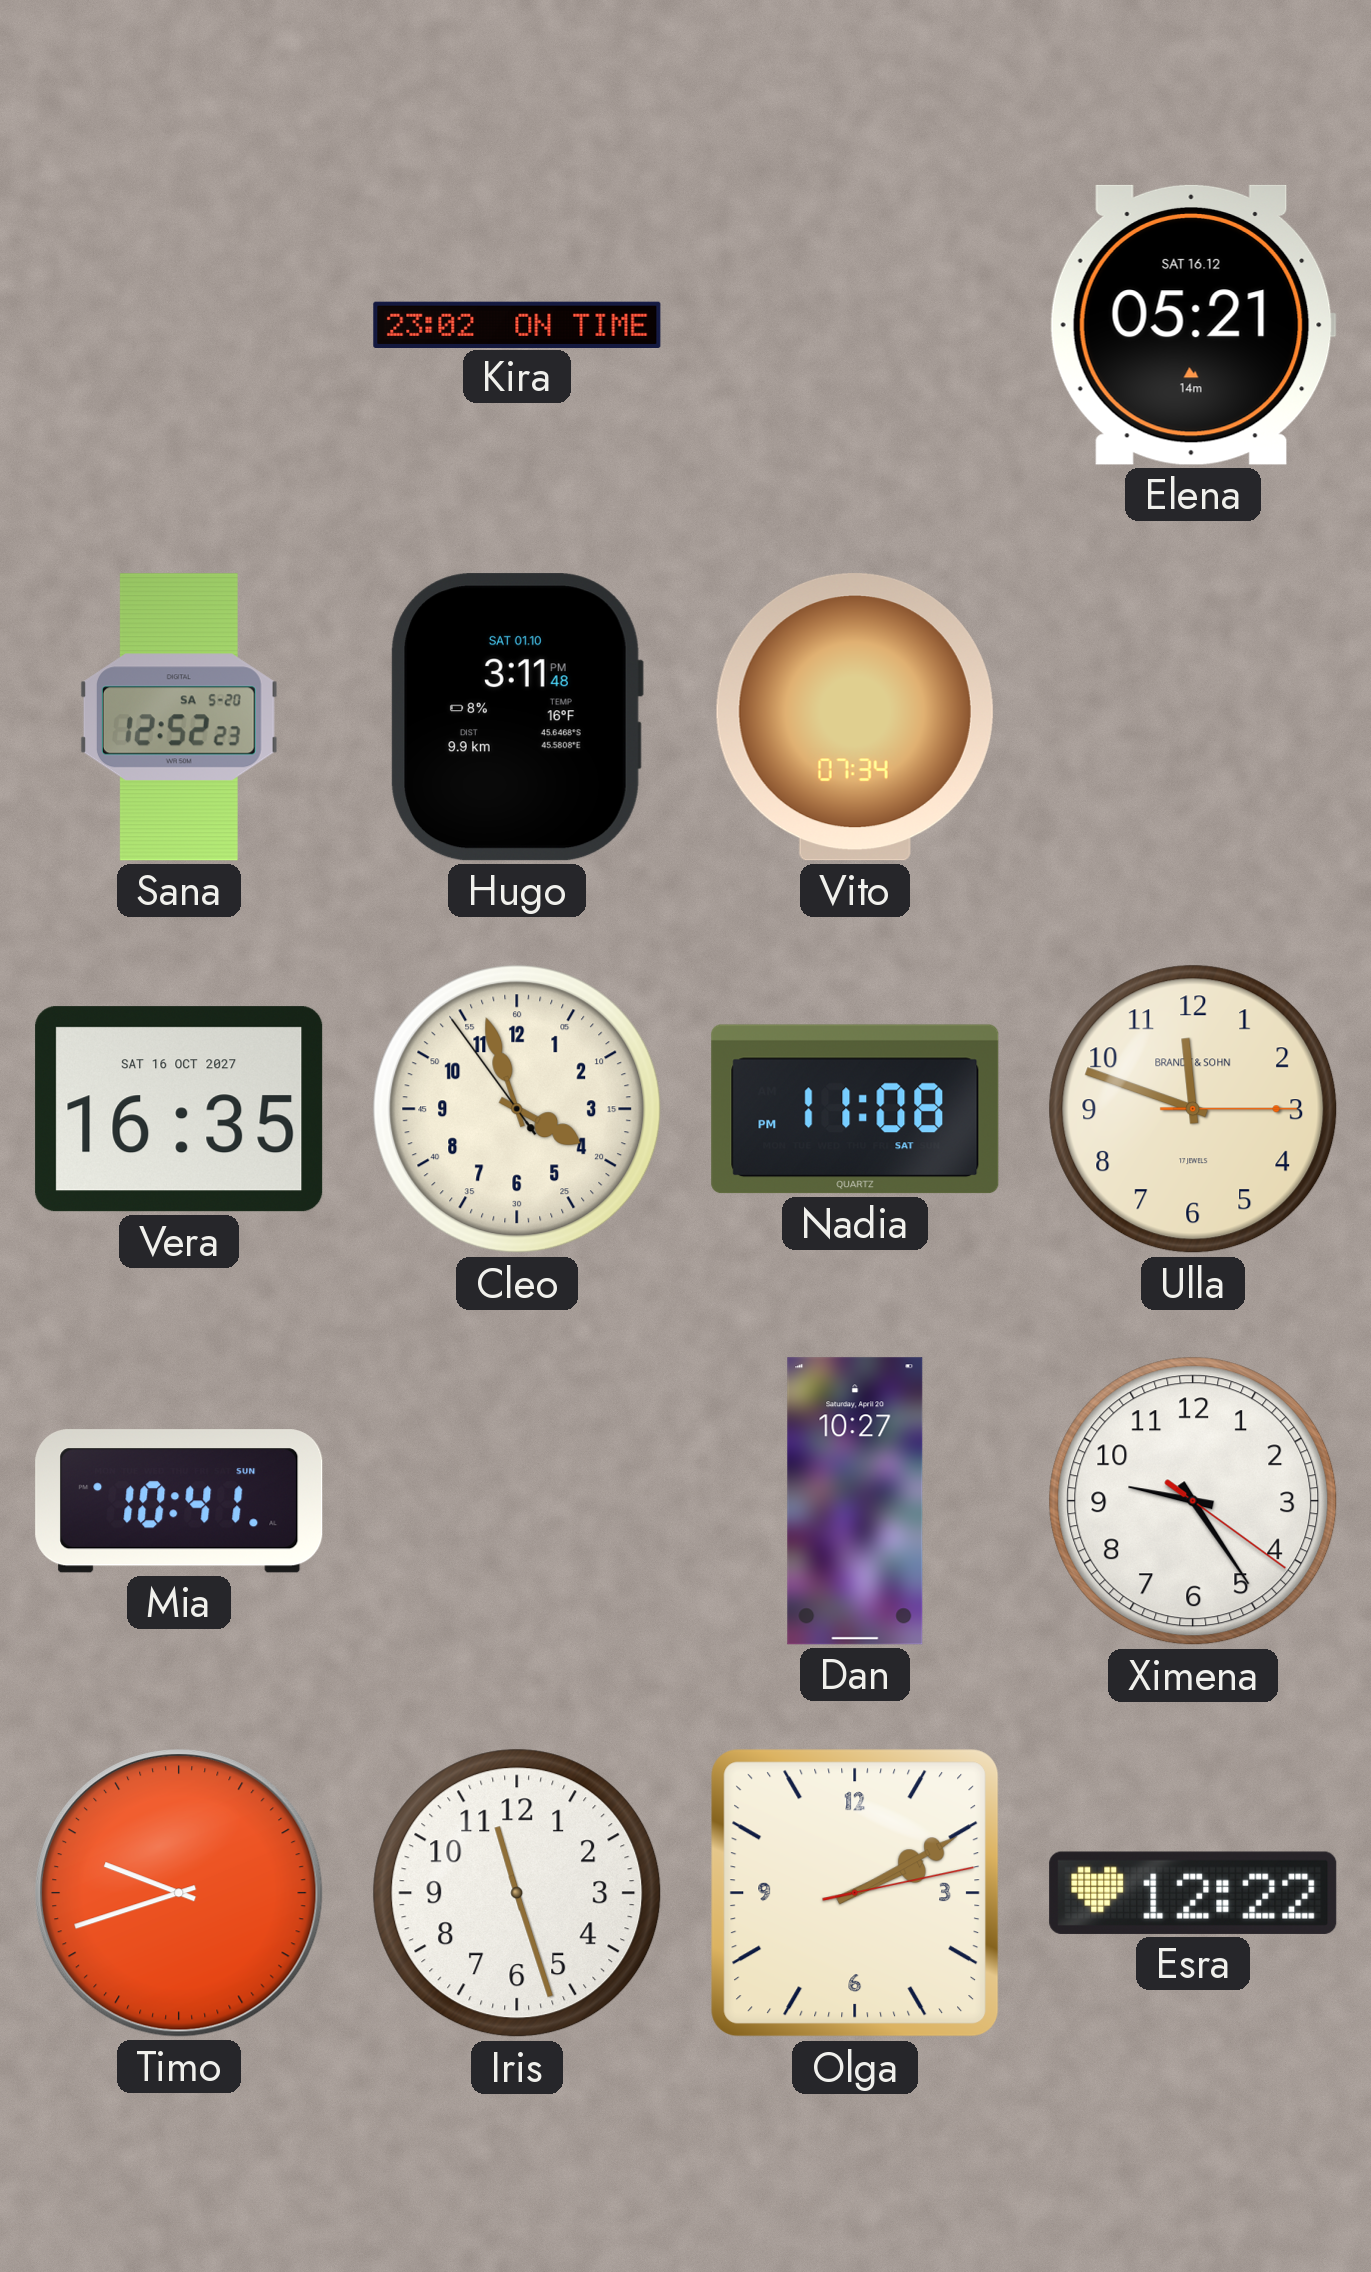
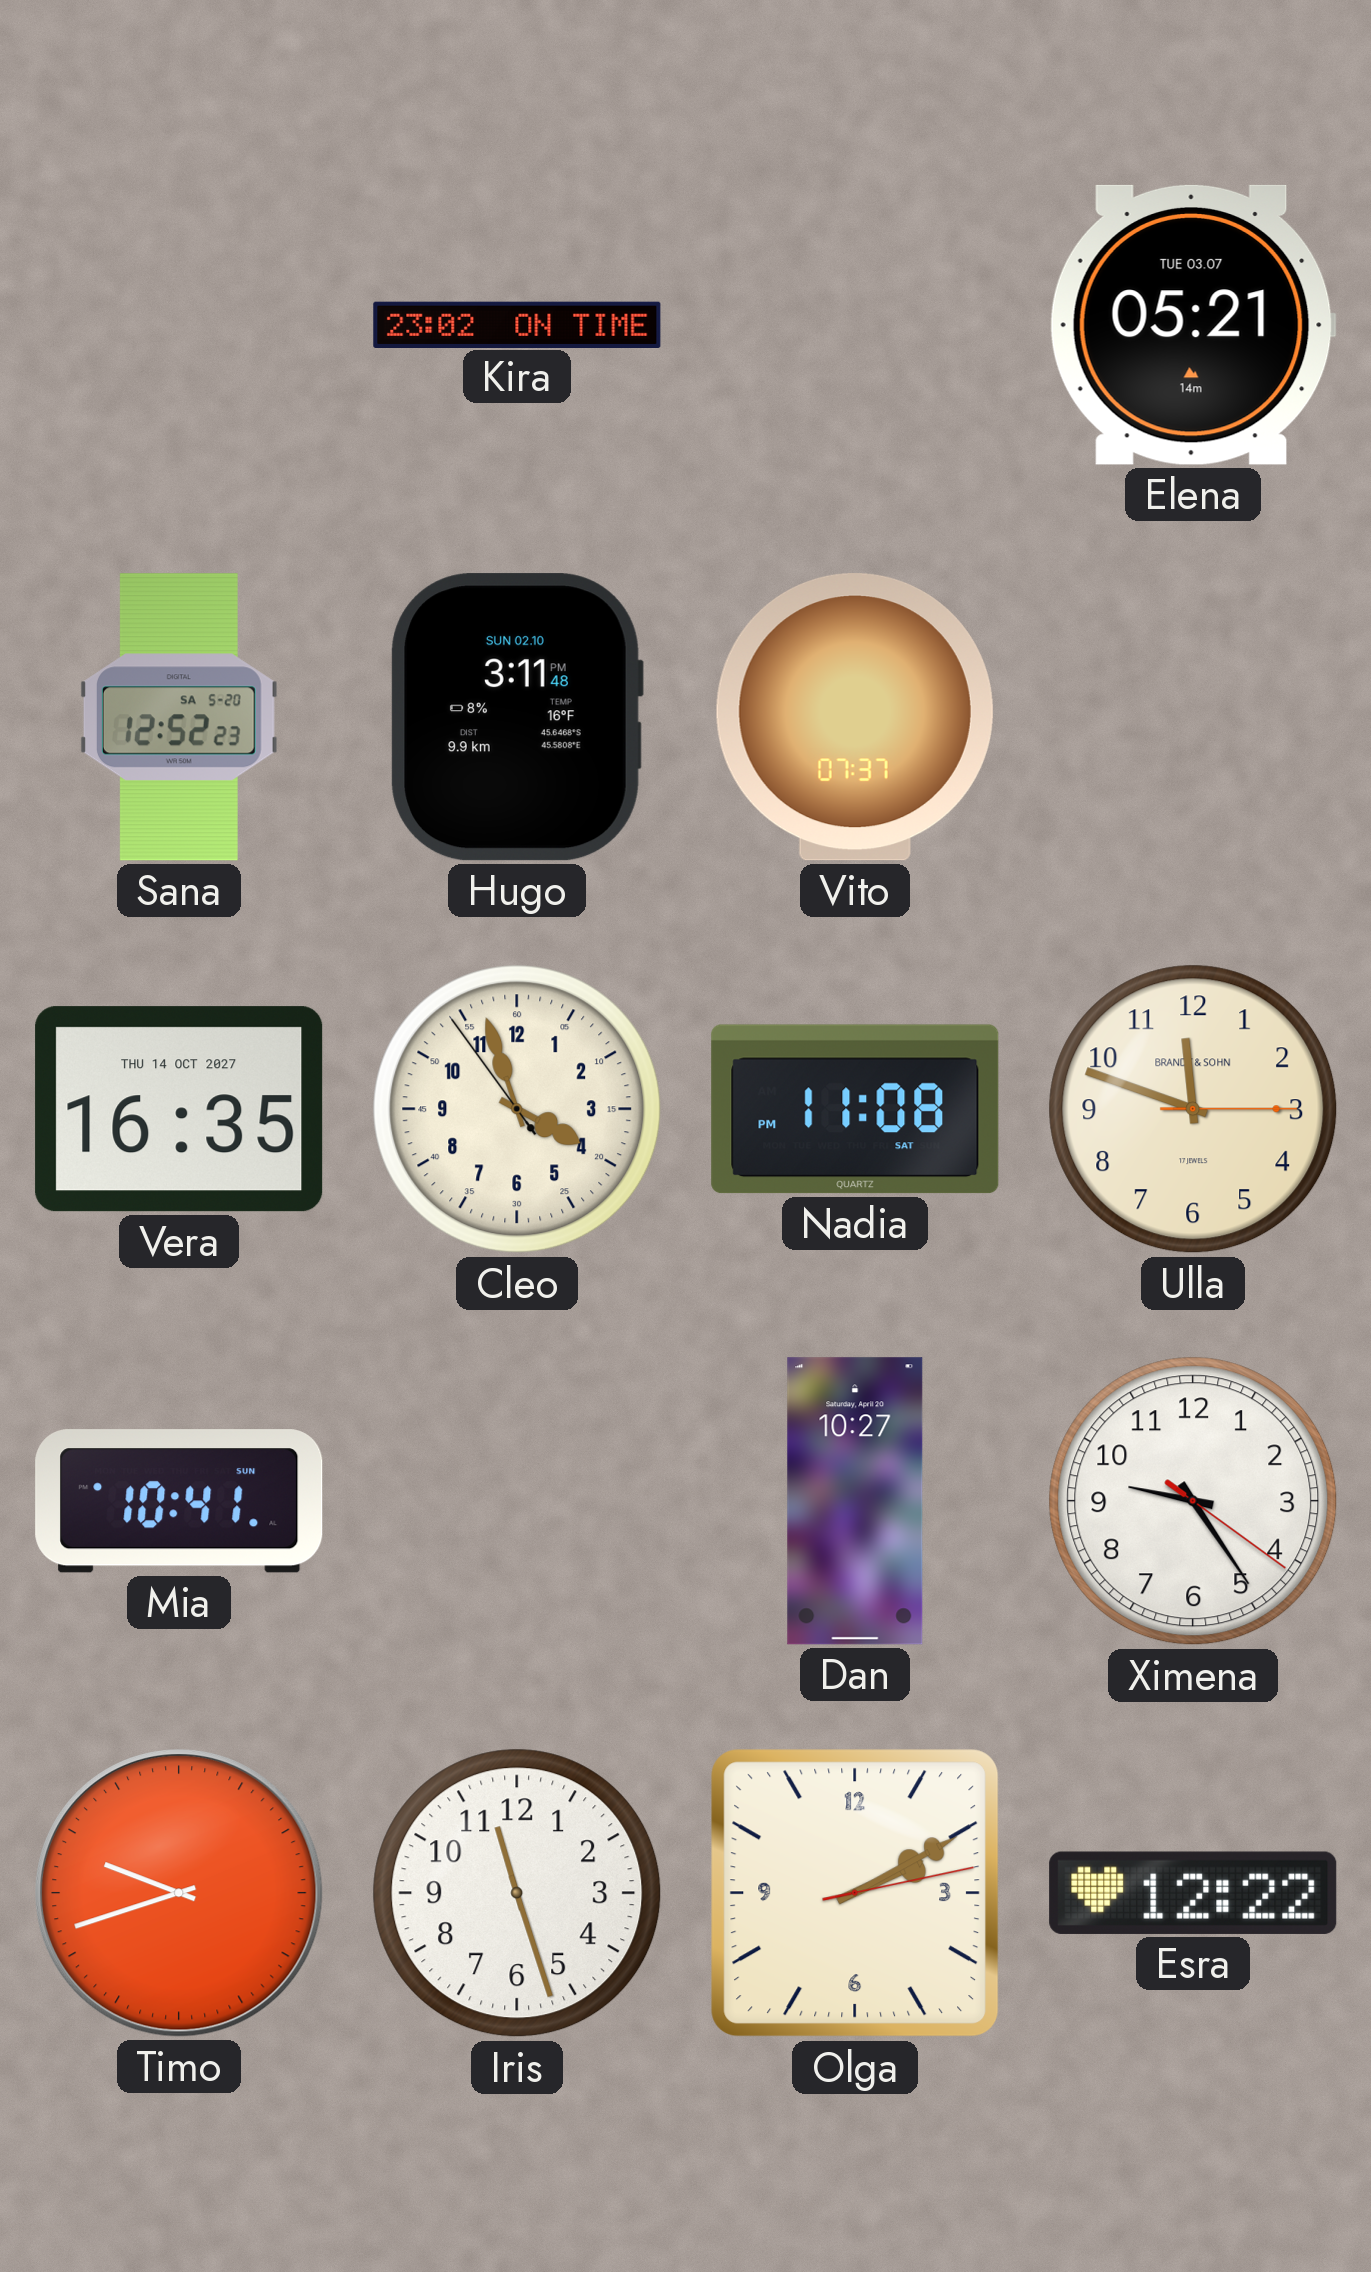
Elena date: SAT 16.12 -> TUE 03.07
Hugo date: SAT 01.10 -> SUN 02.10
Vito: 07:34 -> 07:37
Vera date: SAT 16 OCT 2027 -> THU 14 OCT 2027
